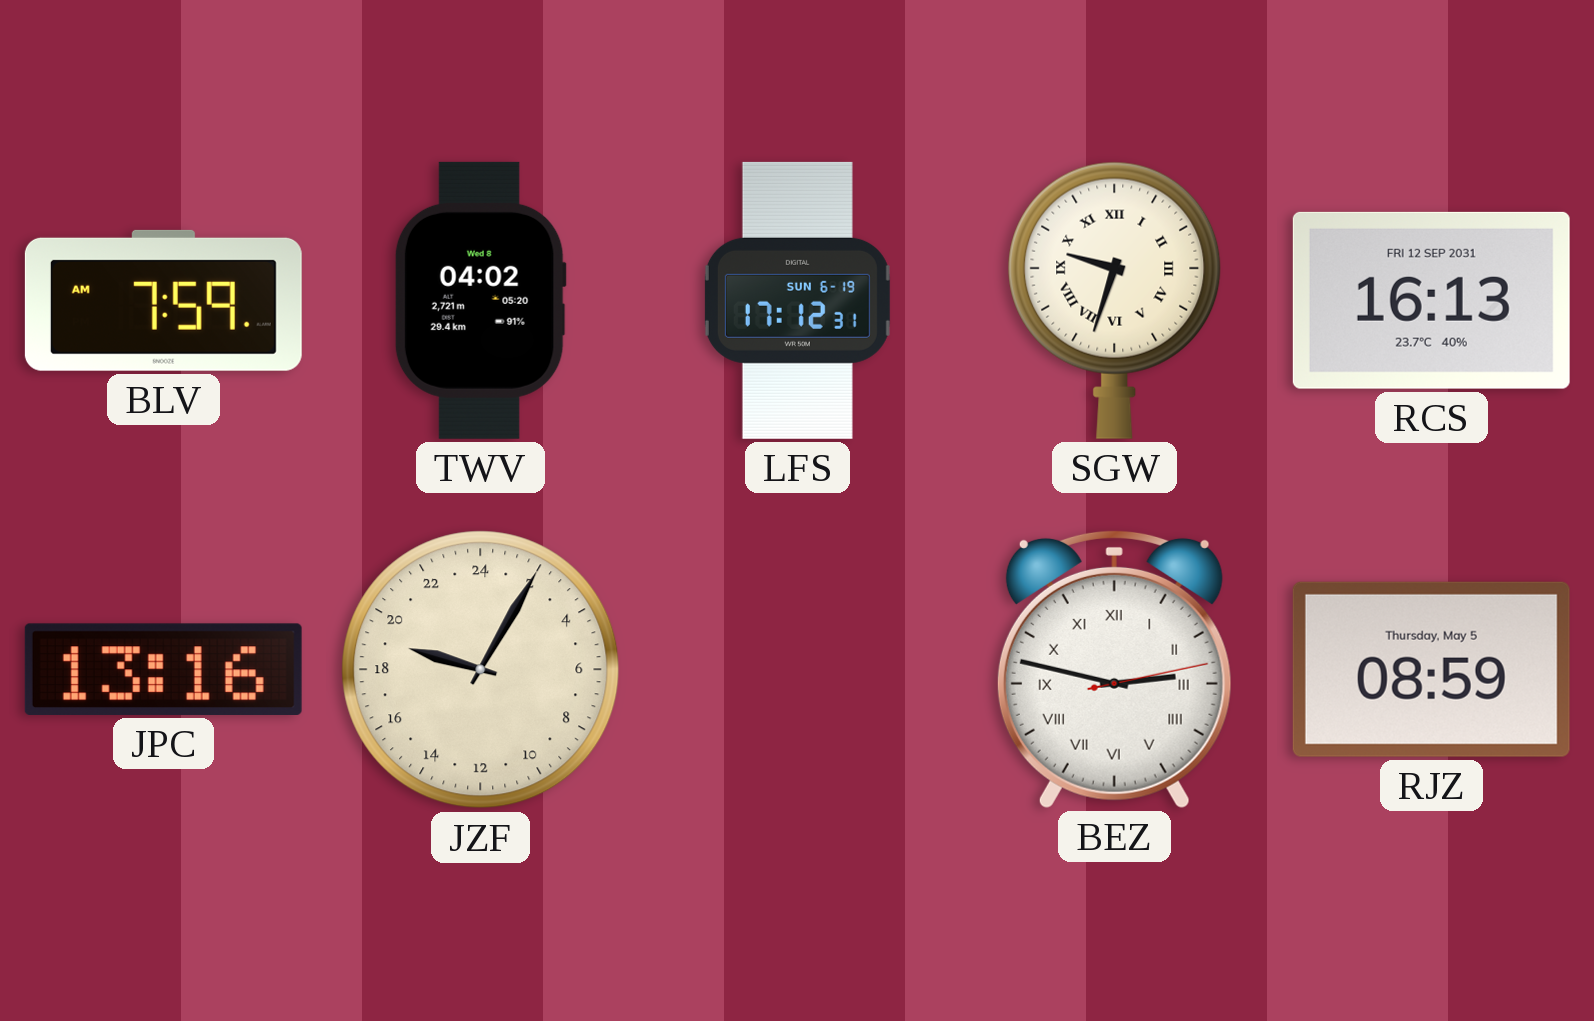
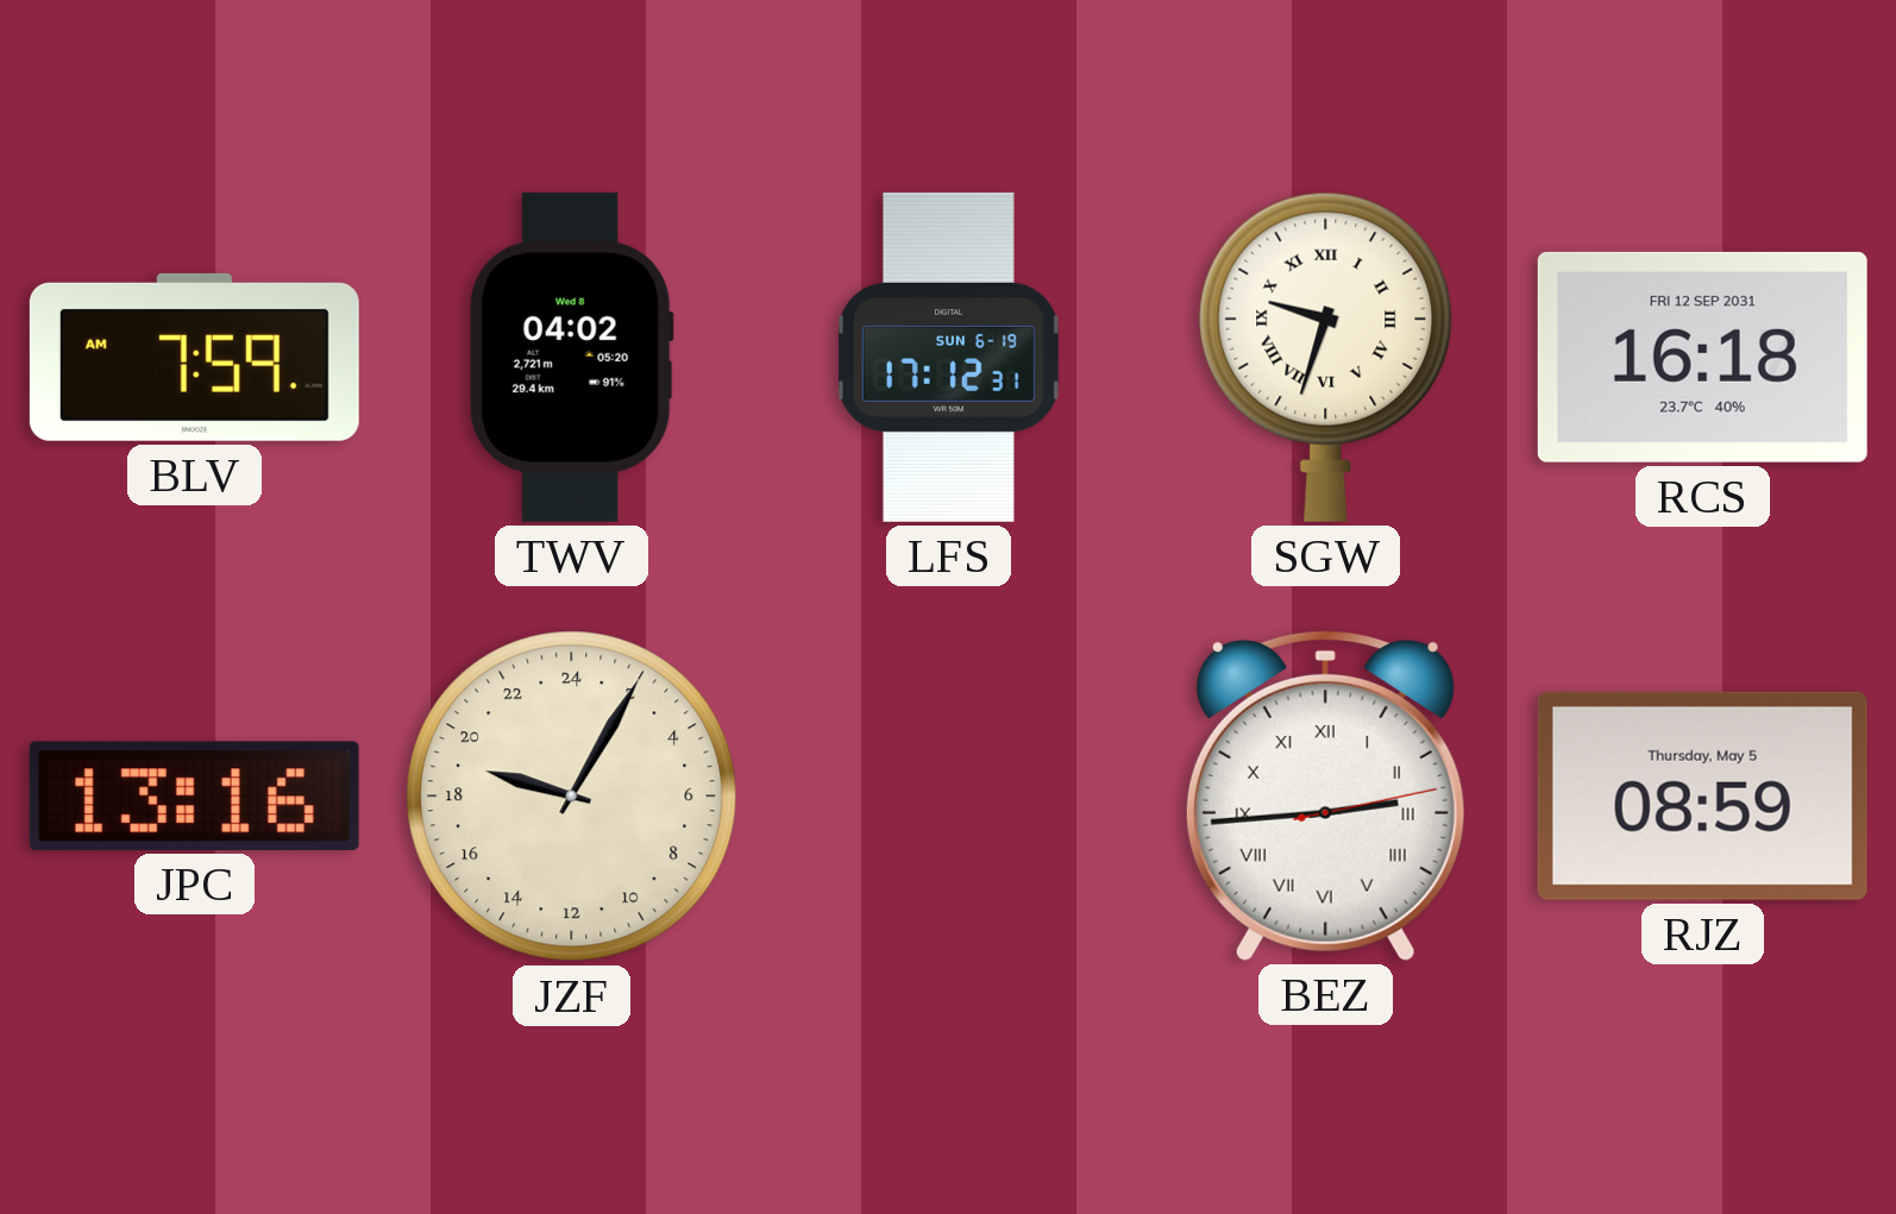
RCS: 16:13 -> 16:18
BEZ: 2:47 -> 2:44
